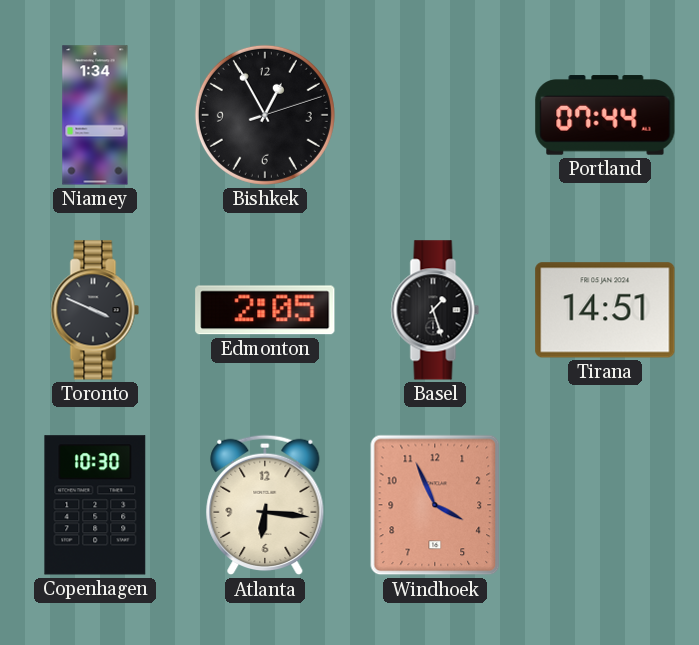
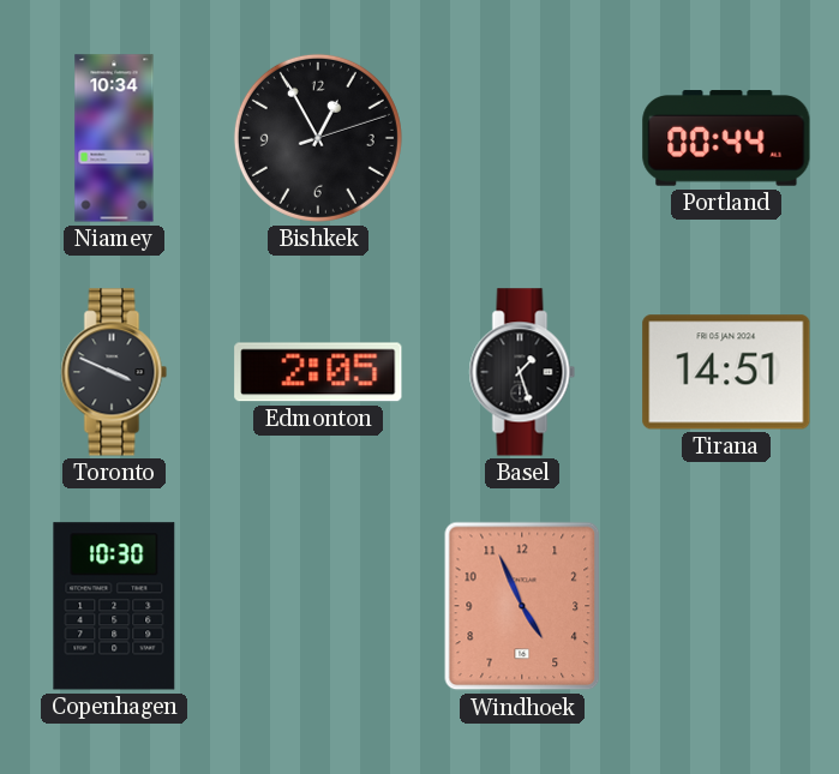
Niamey: 1:34 -> 10:34
Portland: 07:44 -> 00:44
Atlanta: 6:16 -> none
Windhoek: 3:56 -> 4:56
